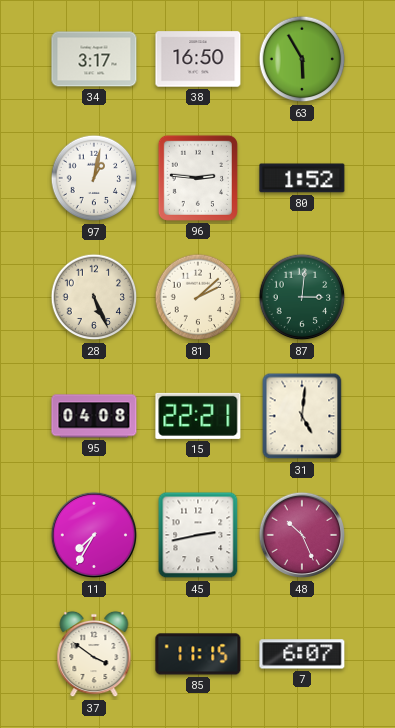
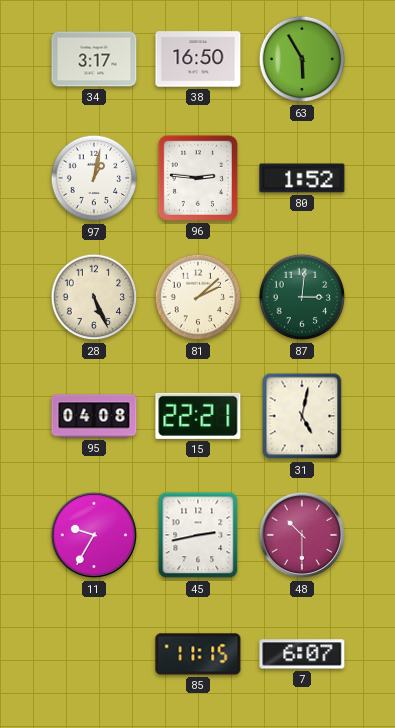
31: 5:01 -> 5:02
11: 7:35 -> 9:35
48: 10:26 -> 10:30
37: 3:51 -> none
